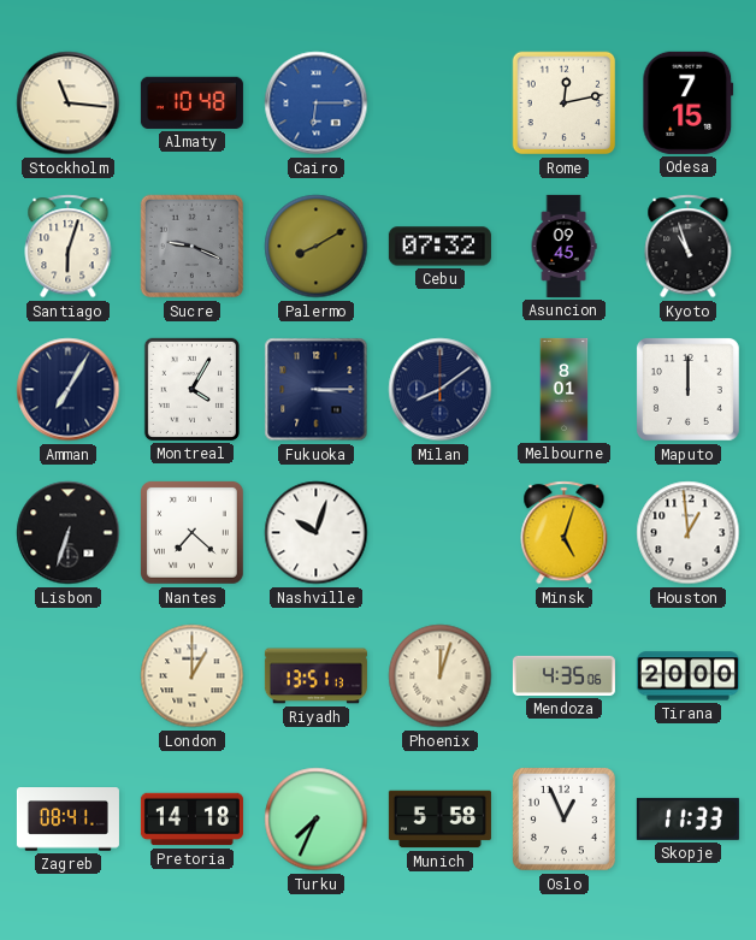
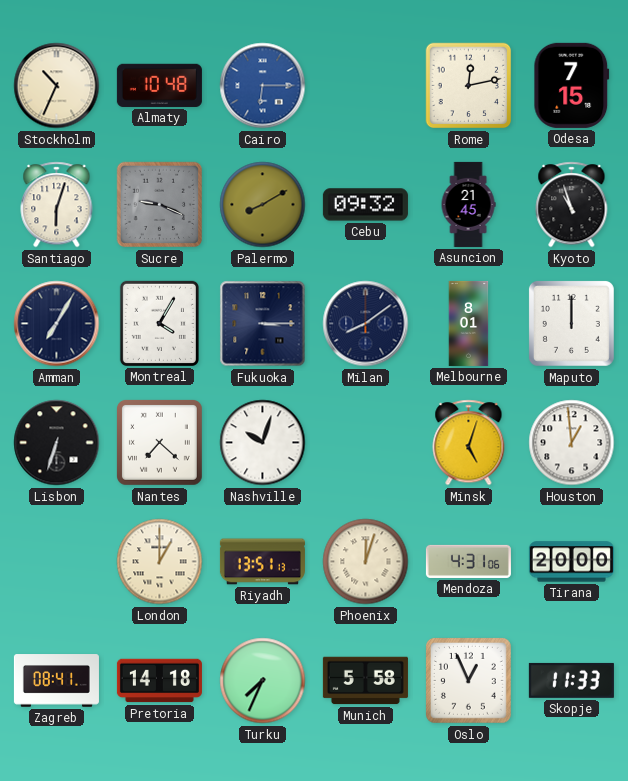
Stockholm: 11:16 -> 10:34
Cebu: 07:32 -> 09:32
Asuncion: 09:45 -> 21:45
Mendoza: 4:35 -> 4:31
